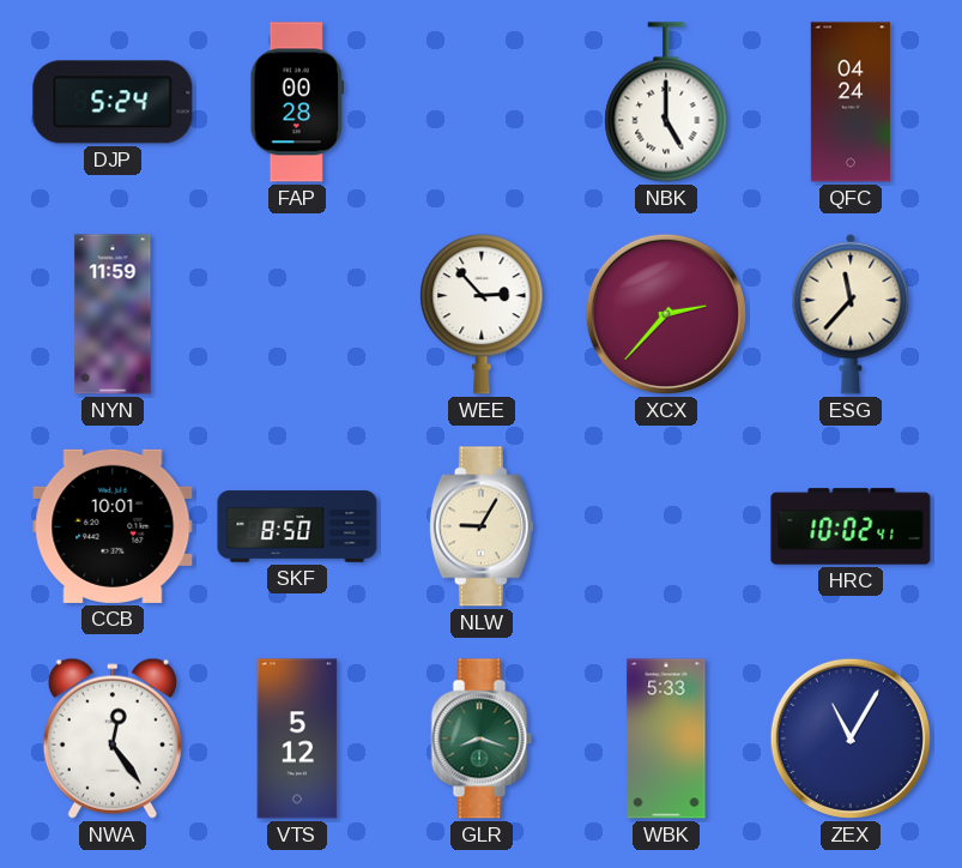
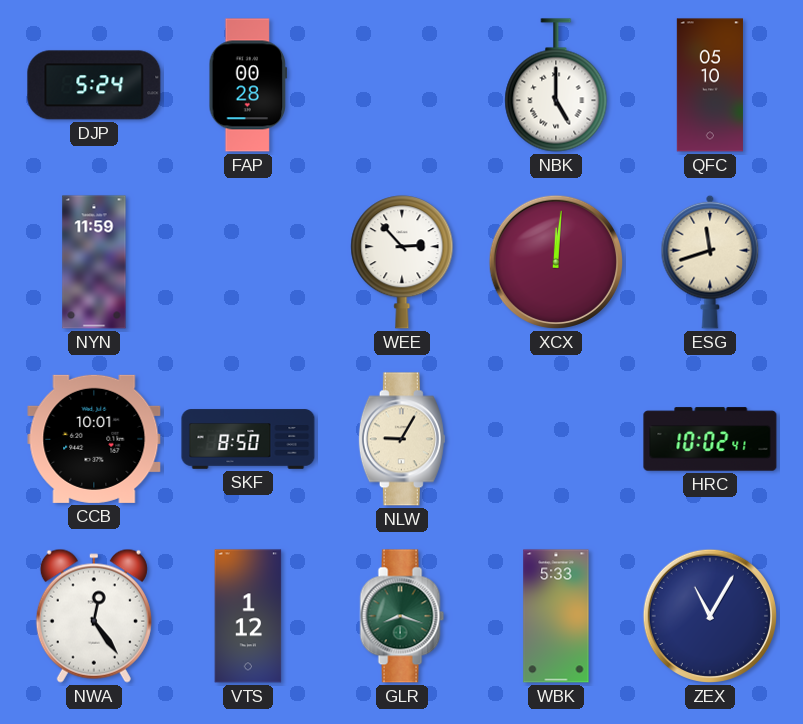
QFC: 04:24 -> 05:10
XCX: 2:37 -> 12:01
ESG: 11:37 -> 11:42
VTS: 5:12 -> 1:12
